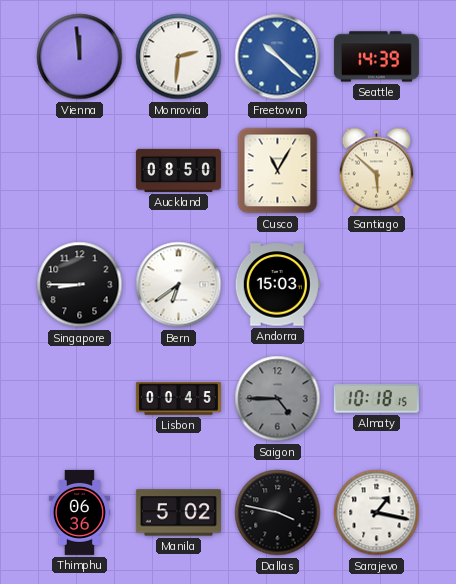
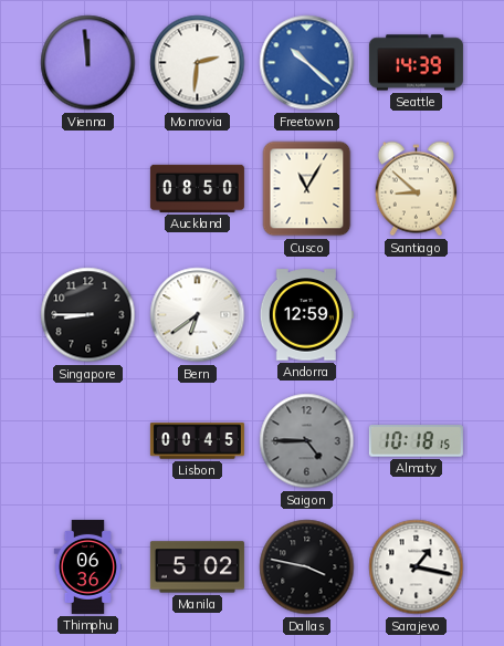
Santiago: 5:52 -> 8:52
Andorra: 15:03 -> 12:59
